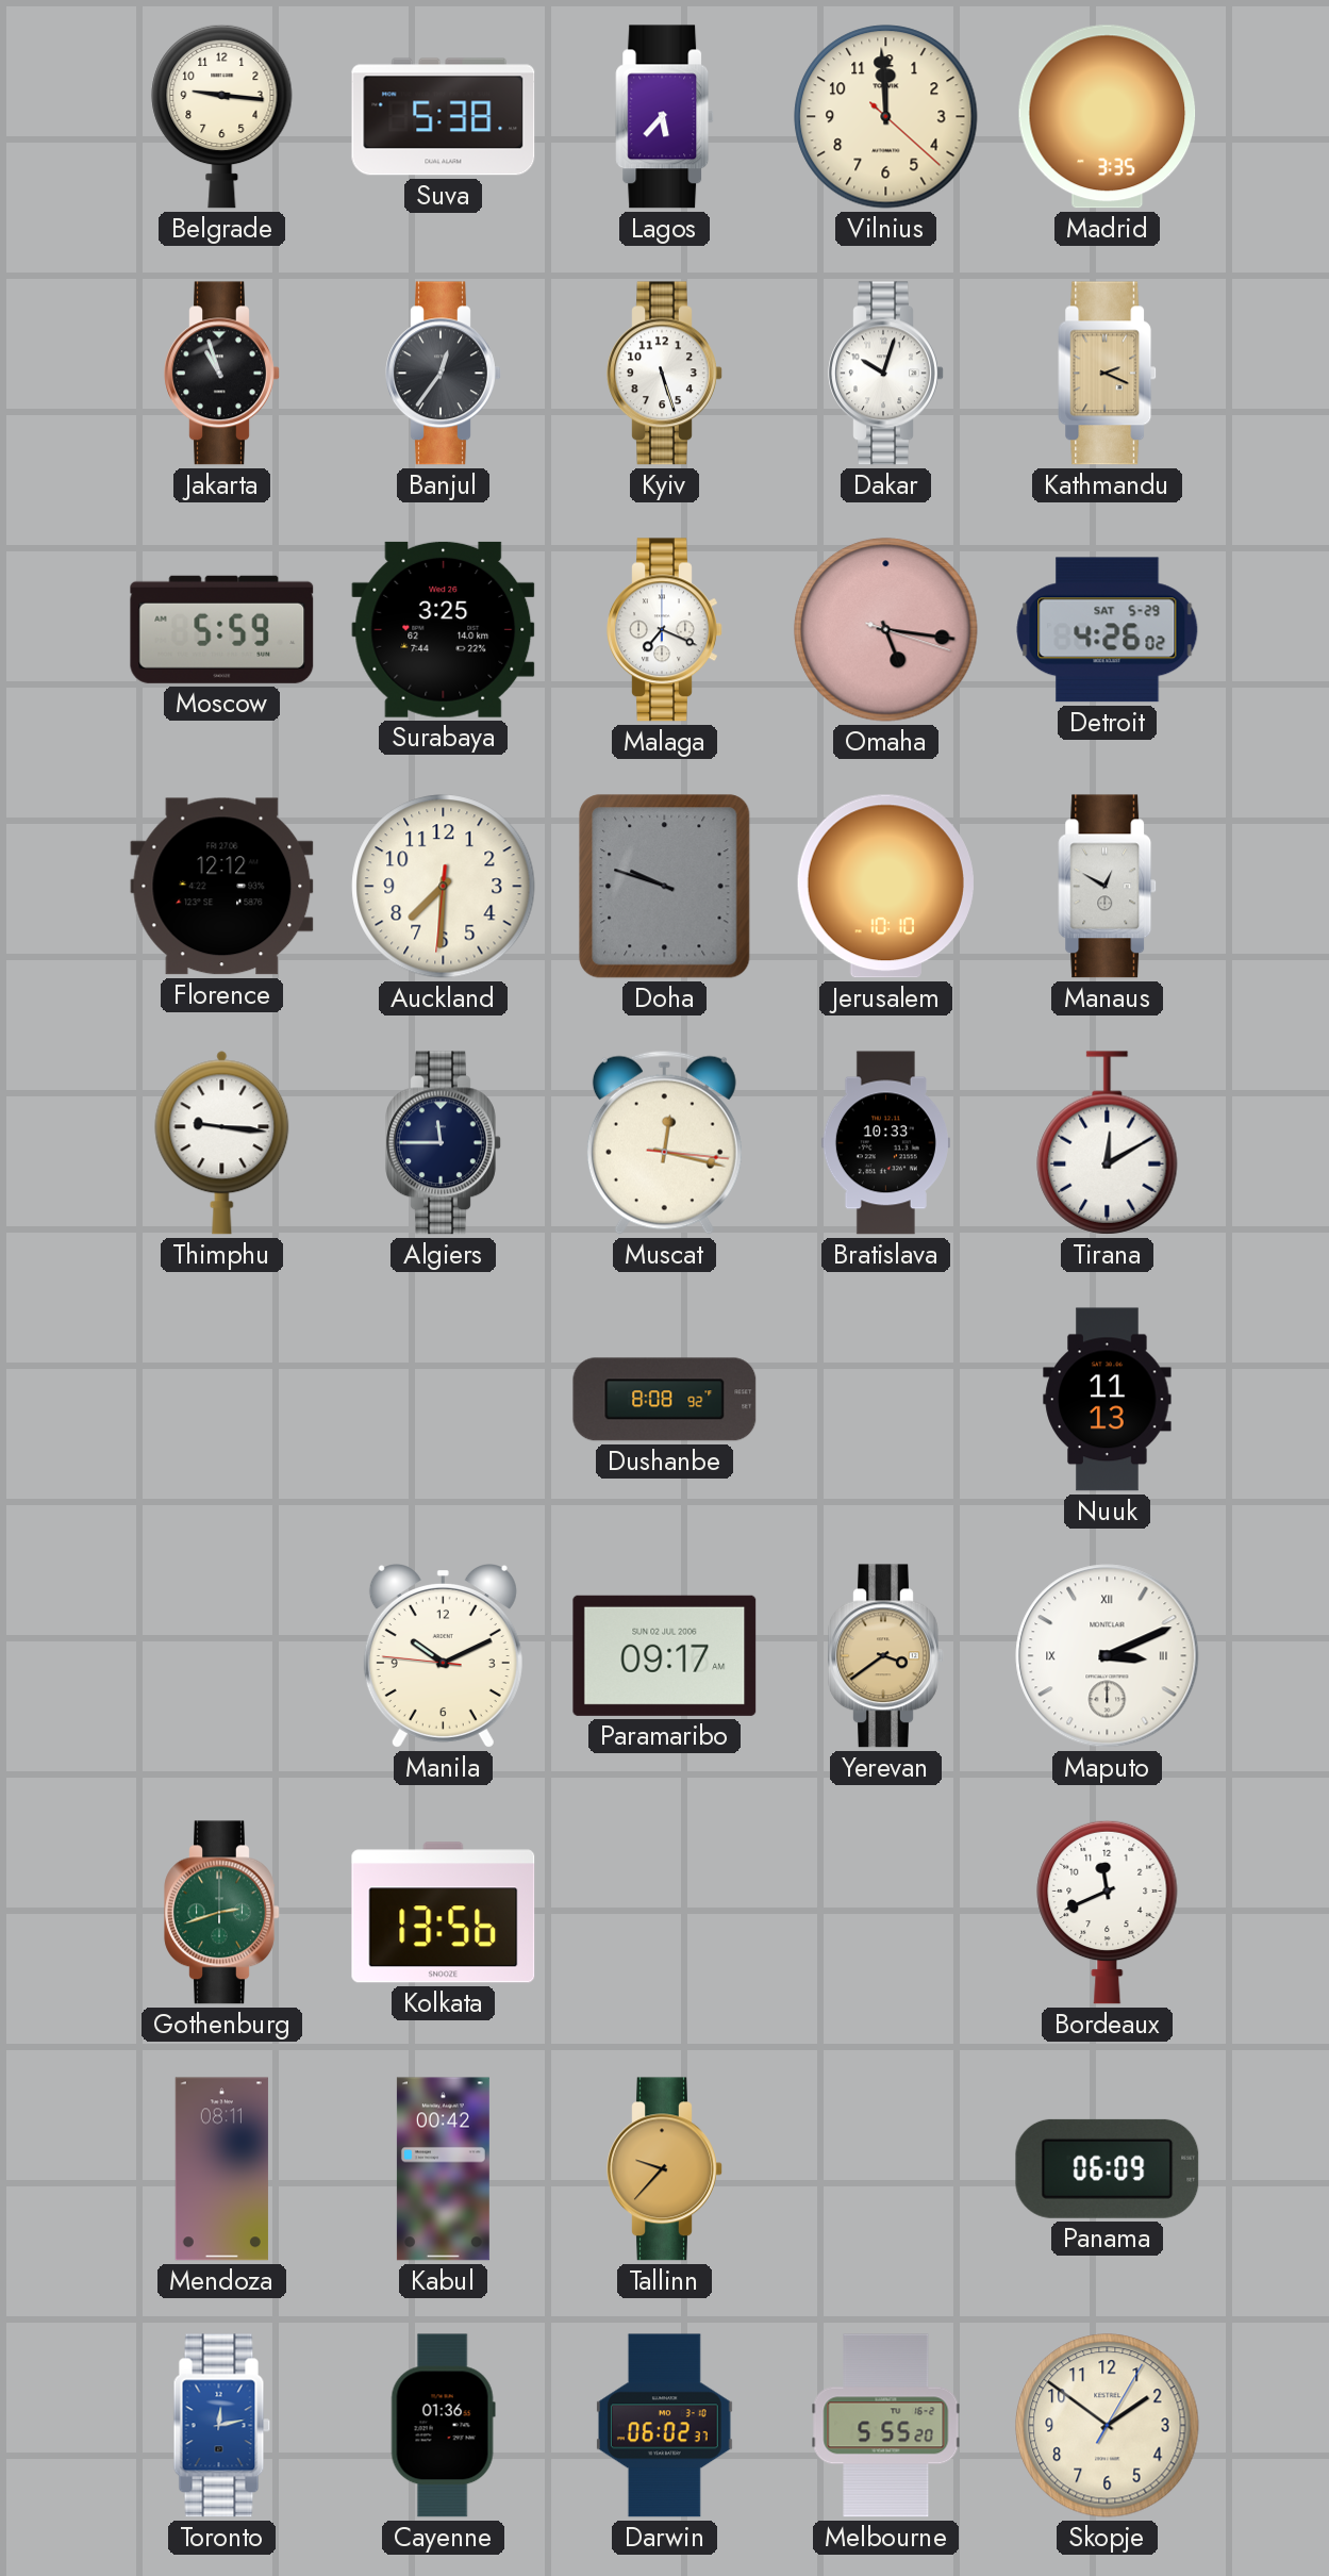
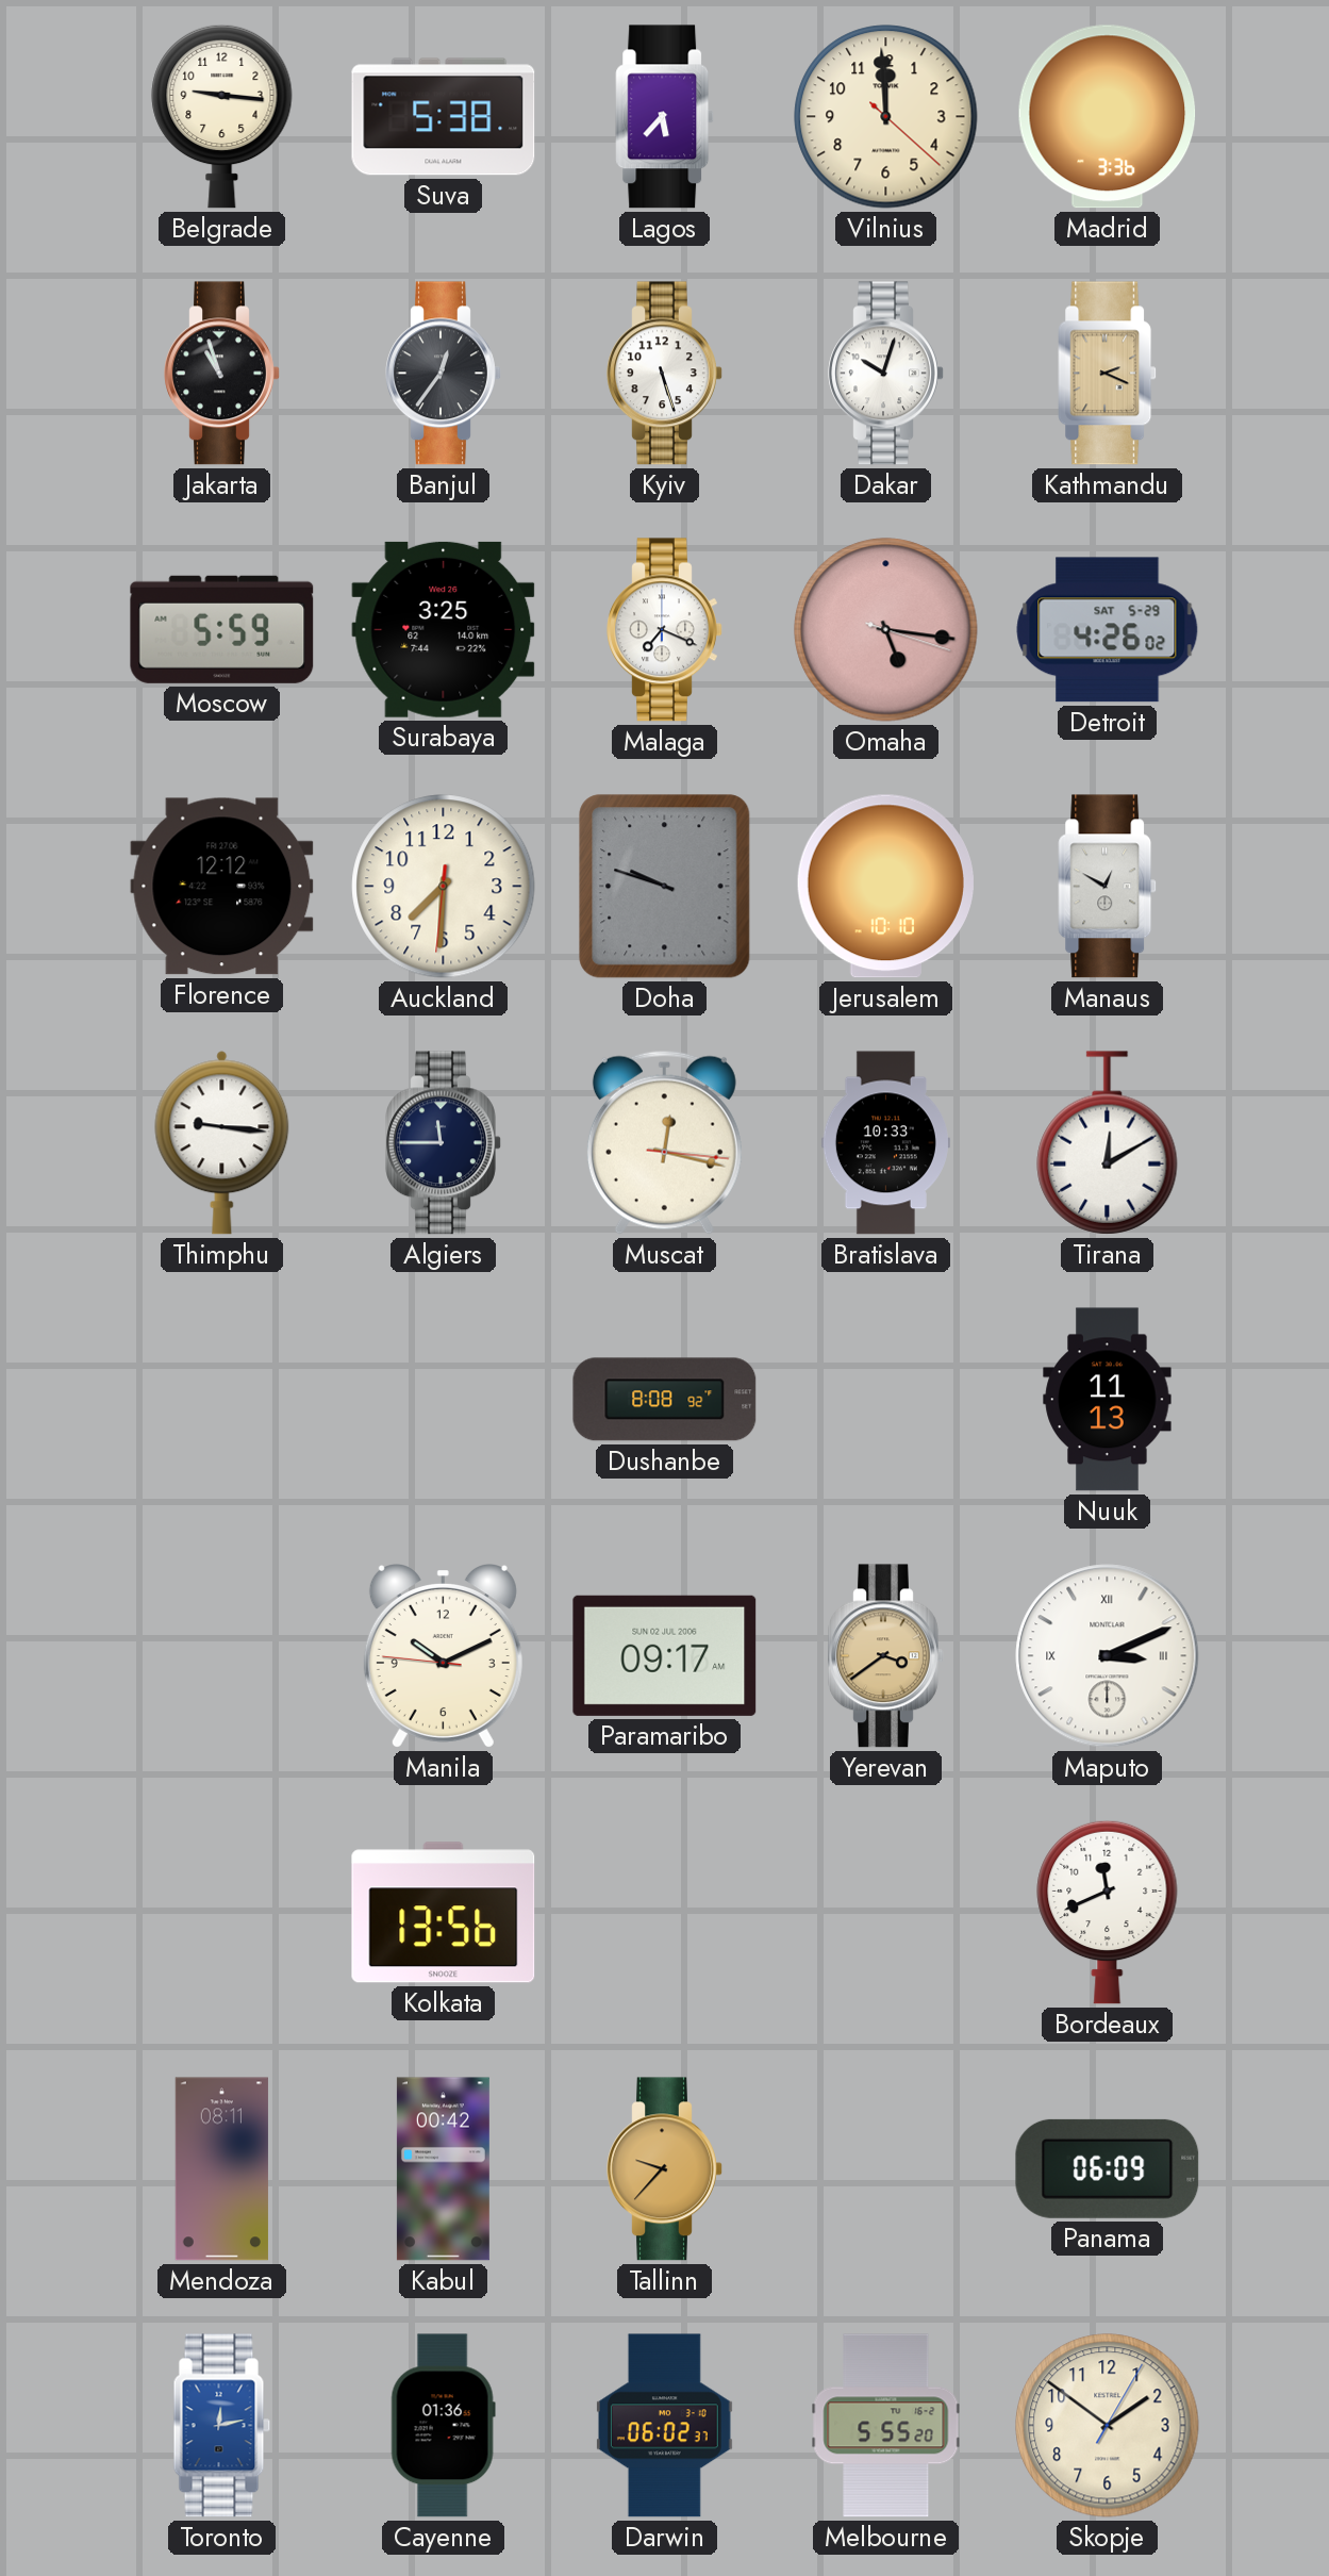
Madrid: 3:35 -> 3:36
Gothenburg: 2:42 -> none
